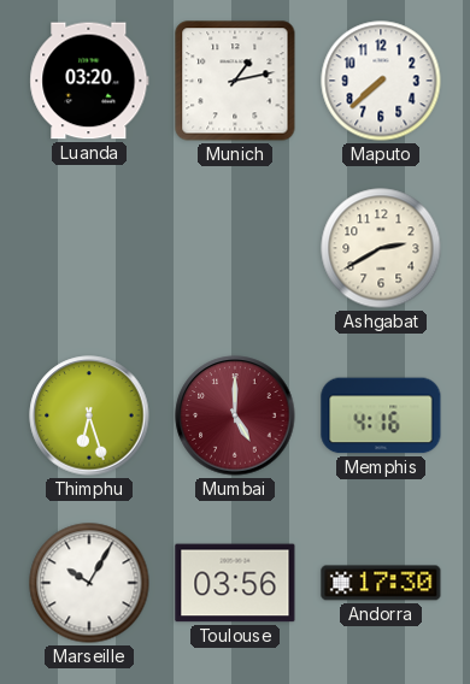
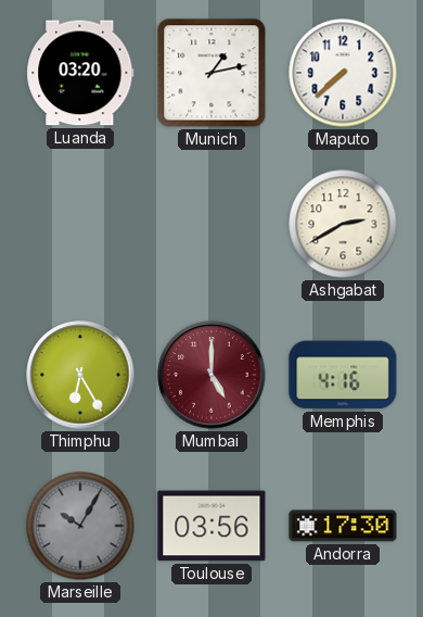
Thimphu: 6:27 -> 6:25
Marseille dial: white -> grey
